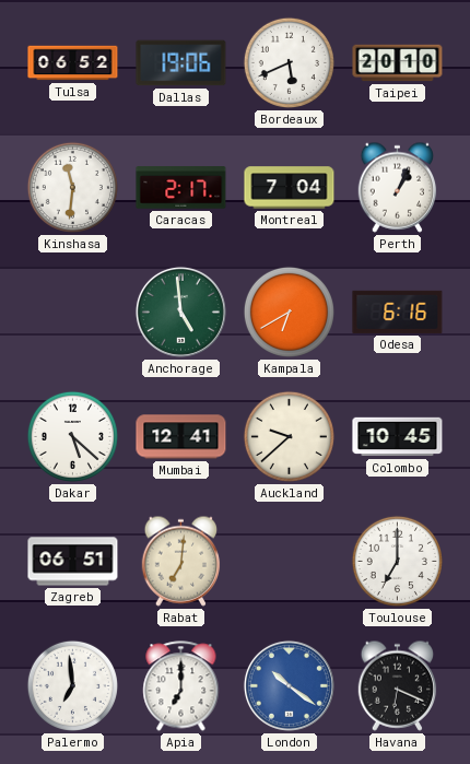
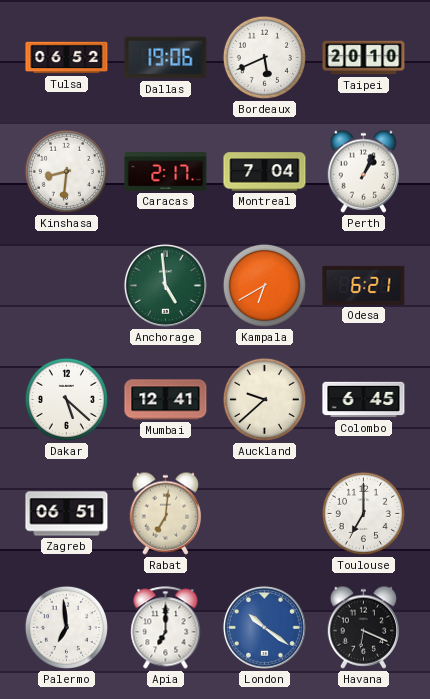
Kinshasa: 11:31 -> 8:31
Odesa: 6:16 -> 6:21
Colombo: 10:45 -> 6:45
